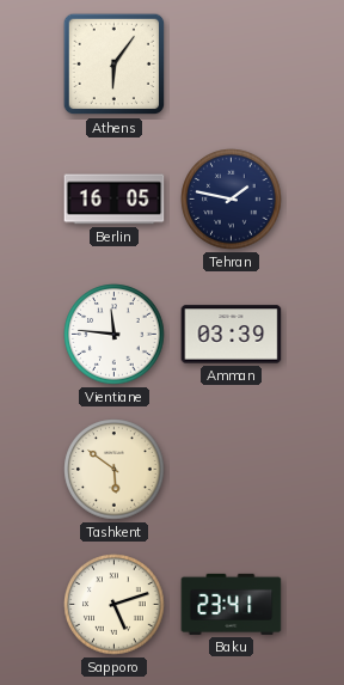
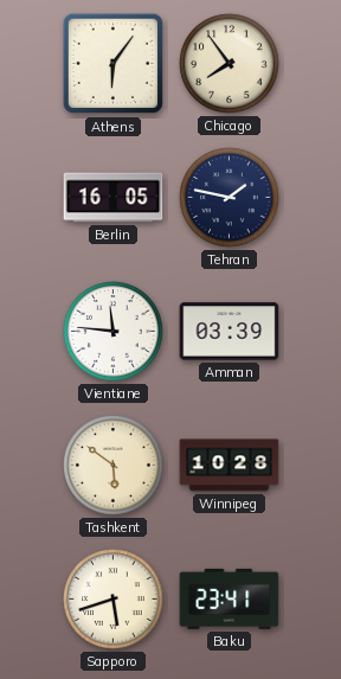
Chicago: none -> 7:54
Winnipeg: none -> 10:28
Sapporo: 5:12 -> 5:42
